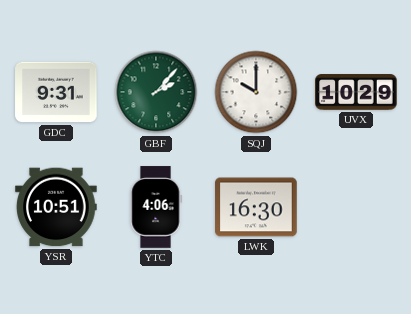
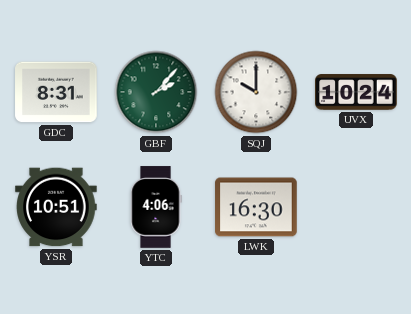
GDC: 9:31 -> 8:31
UVX: 10:29 -> 10:24
